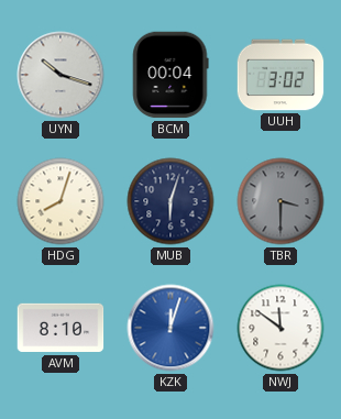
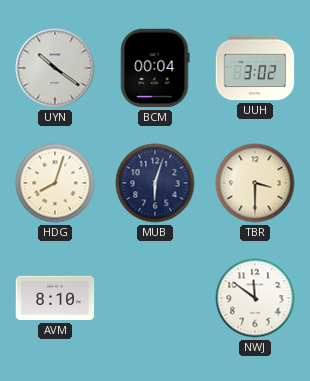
UYN: 10:18 -> 10:21
TBR dial: grey -> cream
KZK: 12:03 -> none
